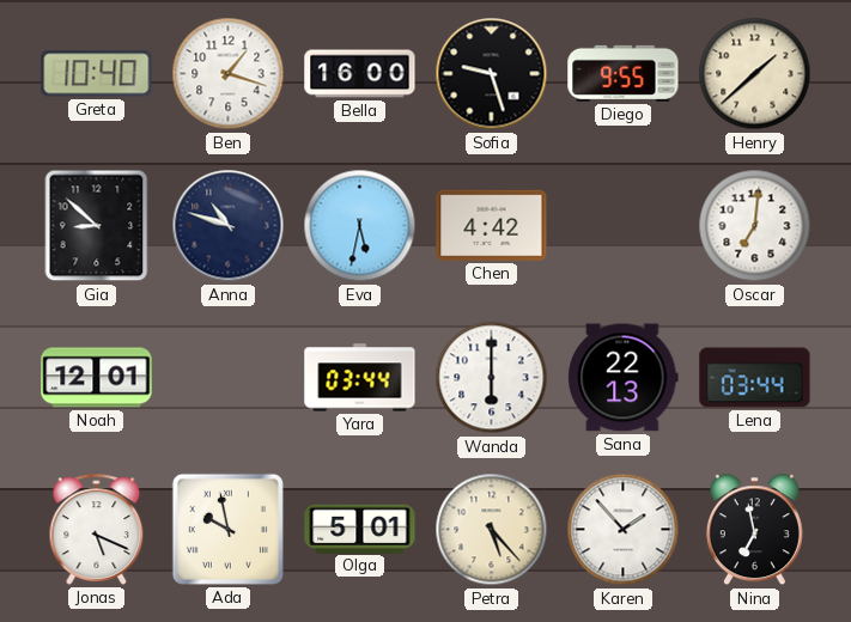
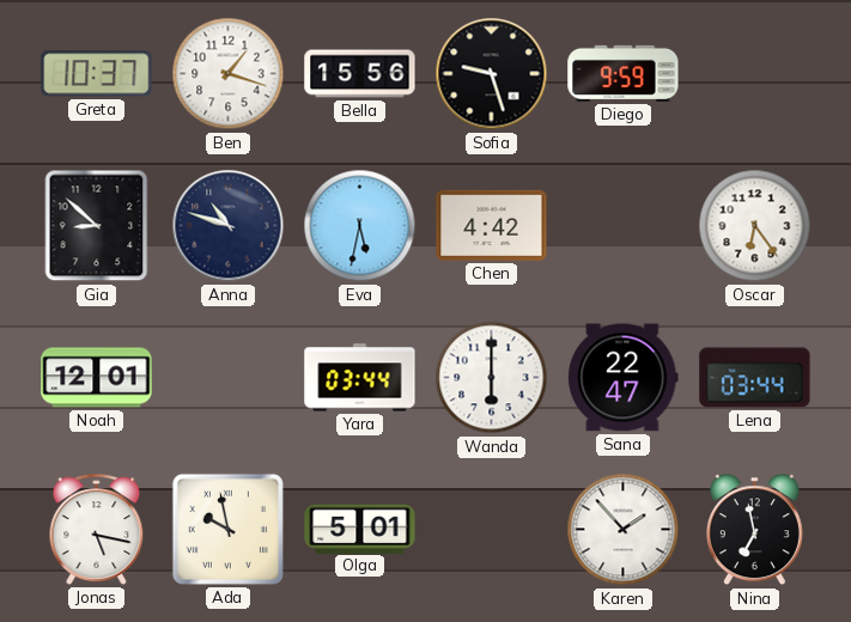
Greta: 10:40 -> 10:37
Bella: 16:00 -> 15:56
Diego: 9:55 -> 9:59
Henry: 1:38 -> none
Oscar: 7:01 -> 6:24
Sana: 22:13 -> 22:47
Jonas: 5:19 -> 5:17
Petra: 5:23 -> none
